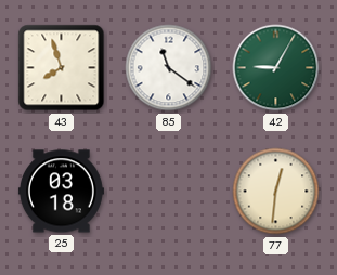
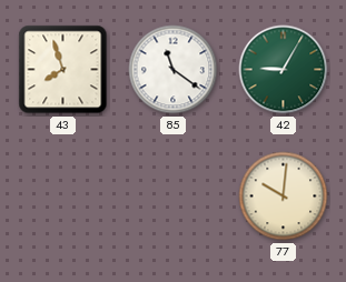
25: 03:18 -> none
77: 12:31 -> 10:01
